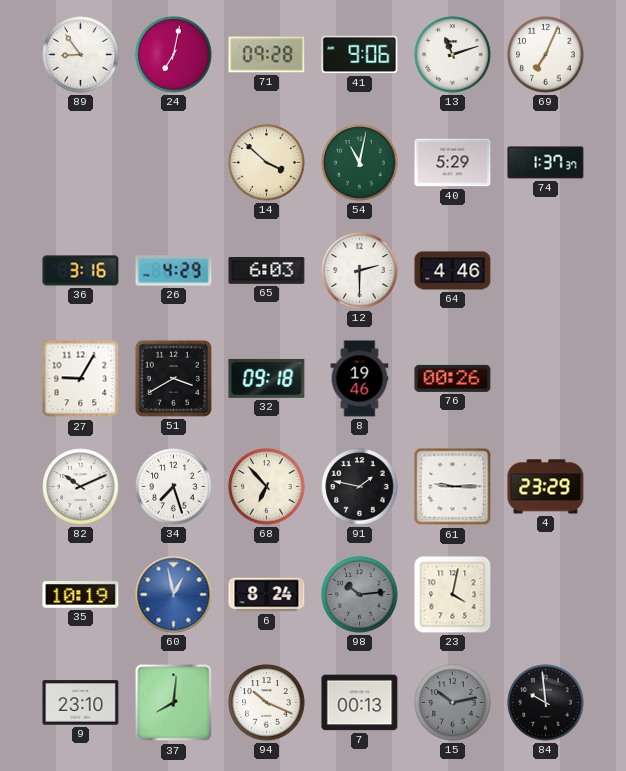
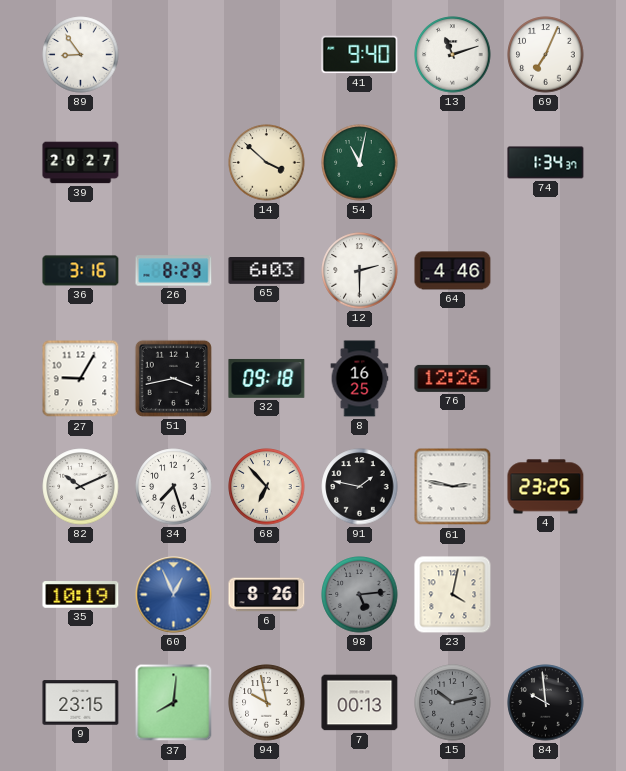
24: 7:02 -> none
71: 09:28 -> none
41: 9:06 -> 9:40
39: none -> 20:27
40: 5:29 -> none
74: 1:37 -> 1:34
26: 4:29 -> 8:29
51: 3:40 -> 3:43
8: 19:46 -> 16:25
76: 00:26 -> 12:26
61: 9:15 -> 2:47
4: 23:29 -> 23:25
60: 12:58 -> 12:56
6: 8:24 -> 8:26
98: 10:14 -> 5:14
9: 23:10 -> 23:15
94: 10:19 -> 9:58
